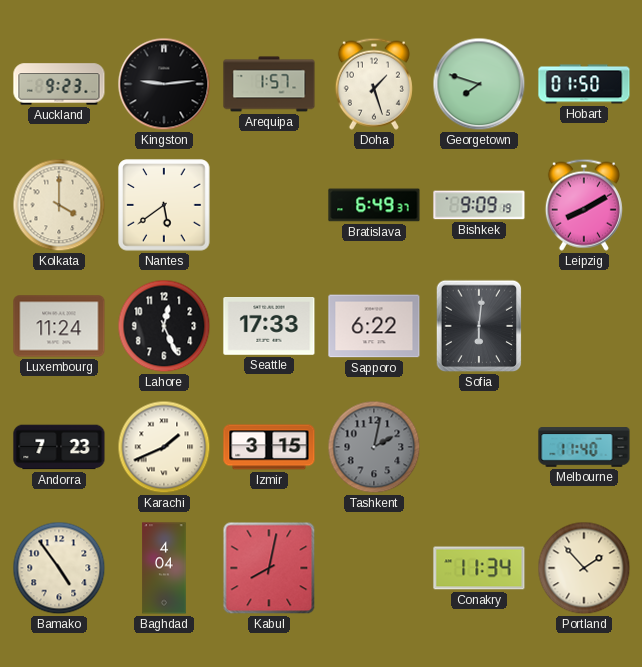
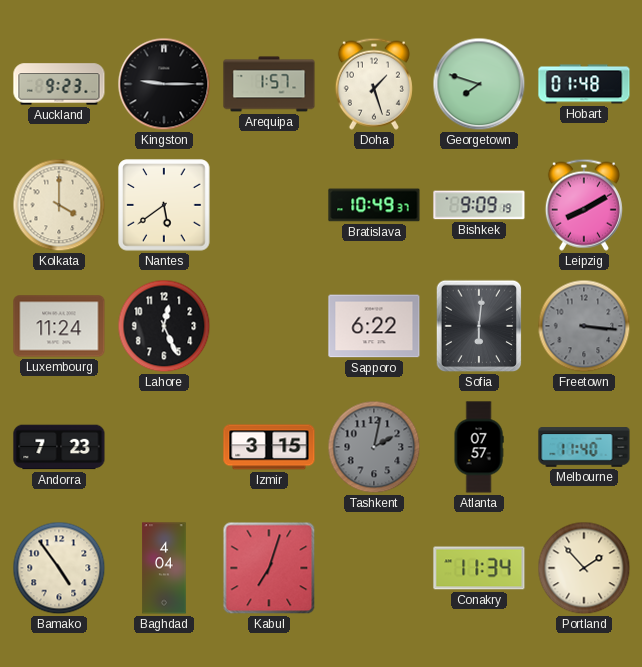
Kingston: 9:14 -> 9:15
Hobart: 01:50 -> 01:48
Bratislava: 6:49 -> 10:49
Seattle: 17:33 -> none
Freetown: none -> 3:16
Karachi: 1:41 -> none
Atlanta: none -> 07:57
Kabul: 8:02 -> 7:03
